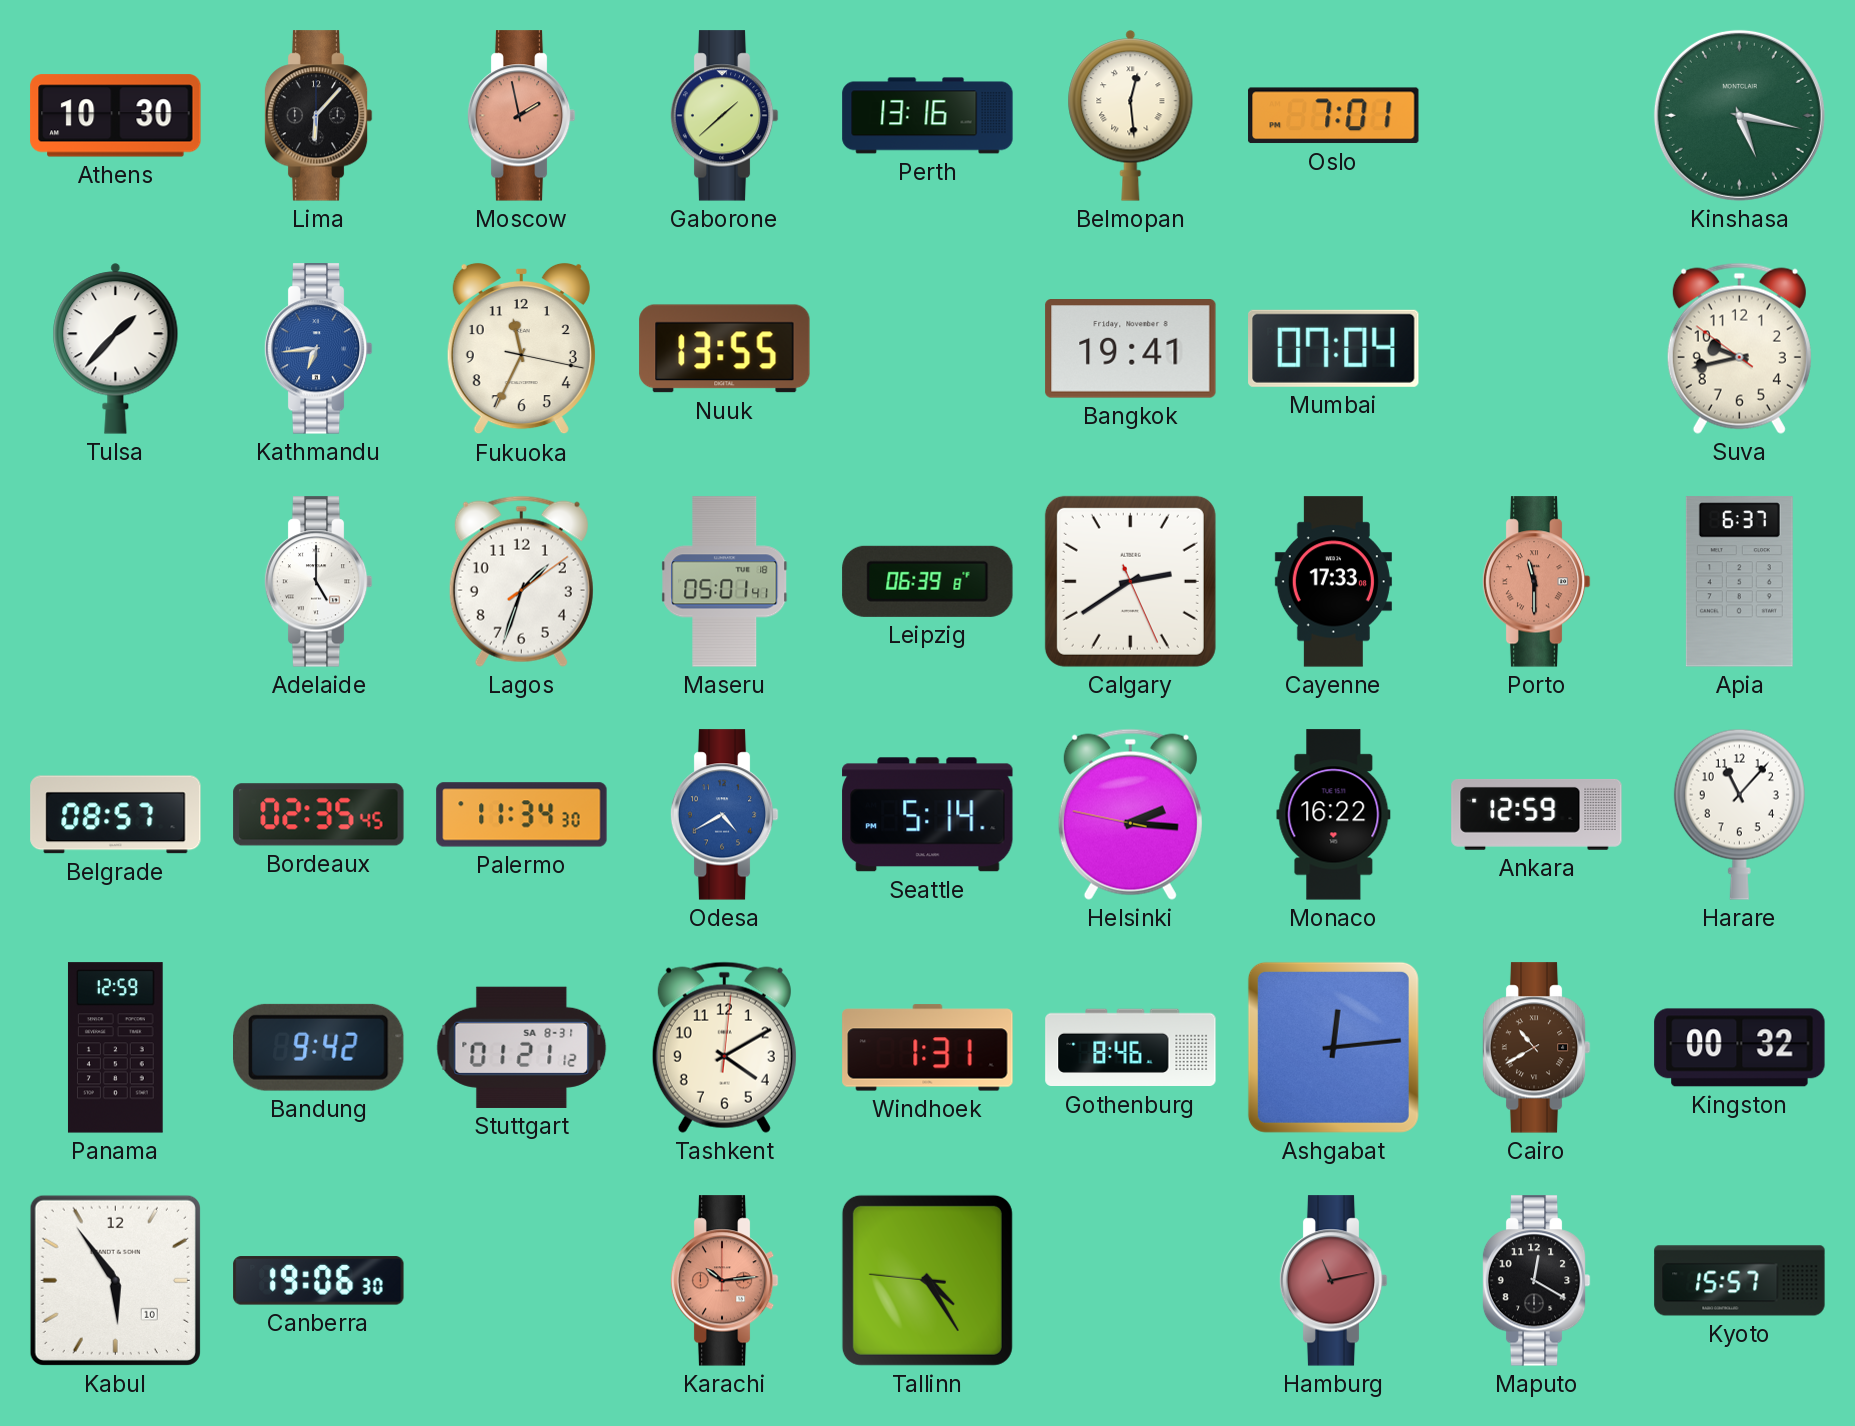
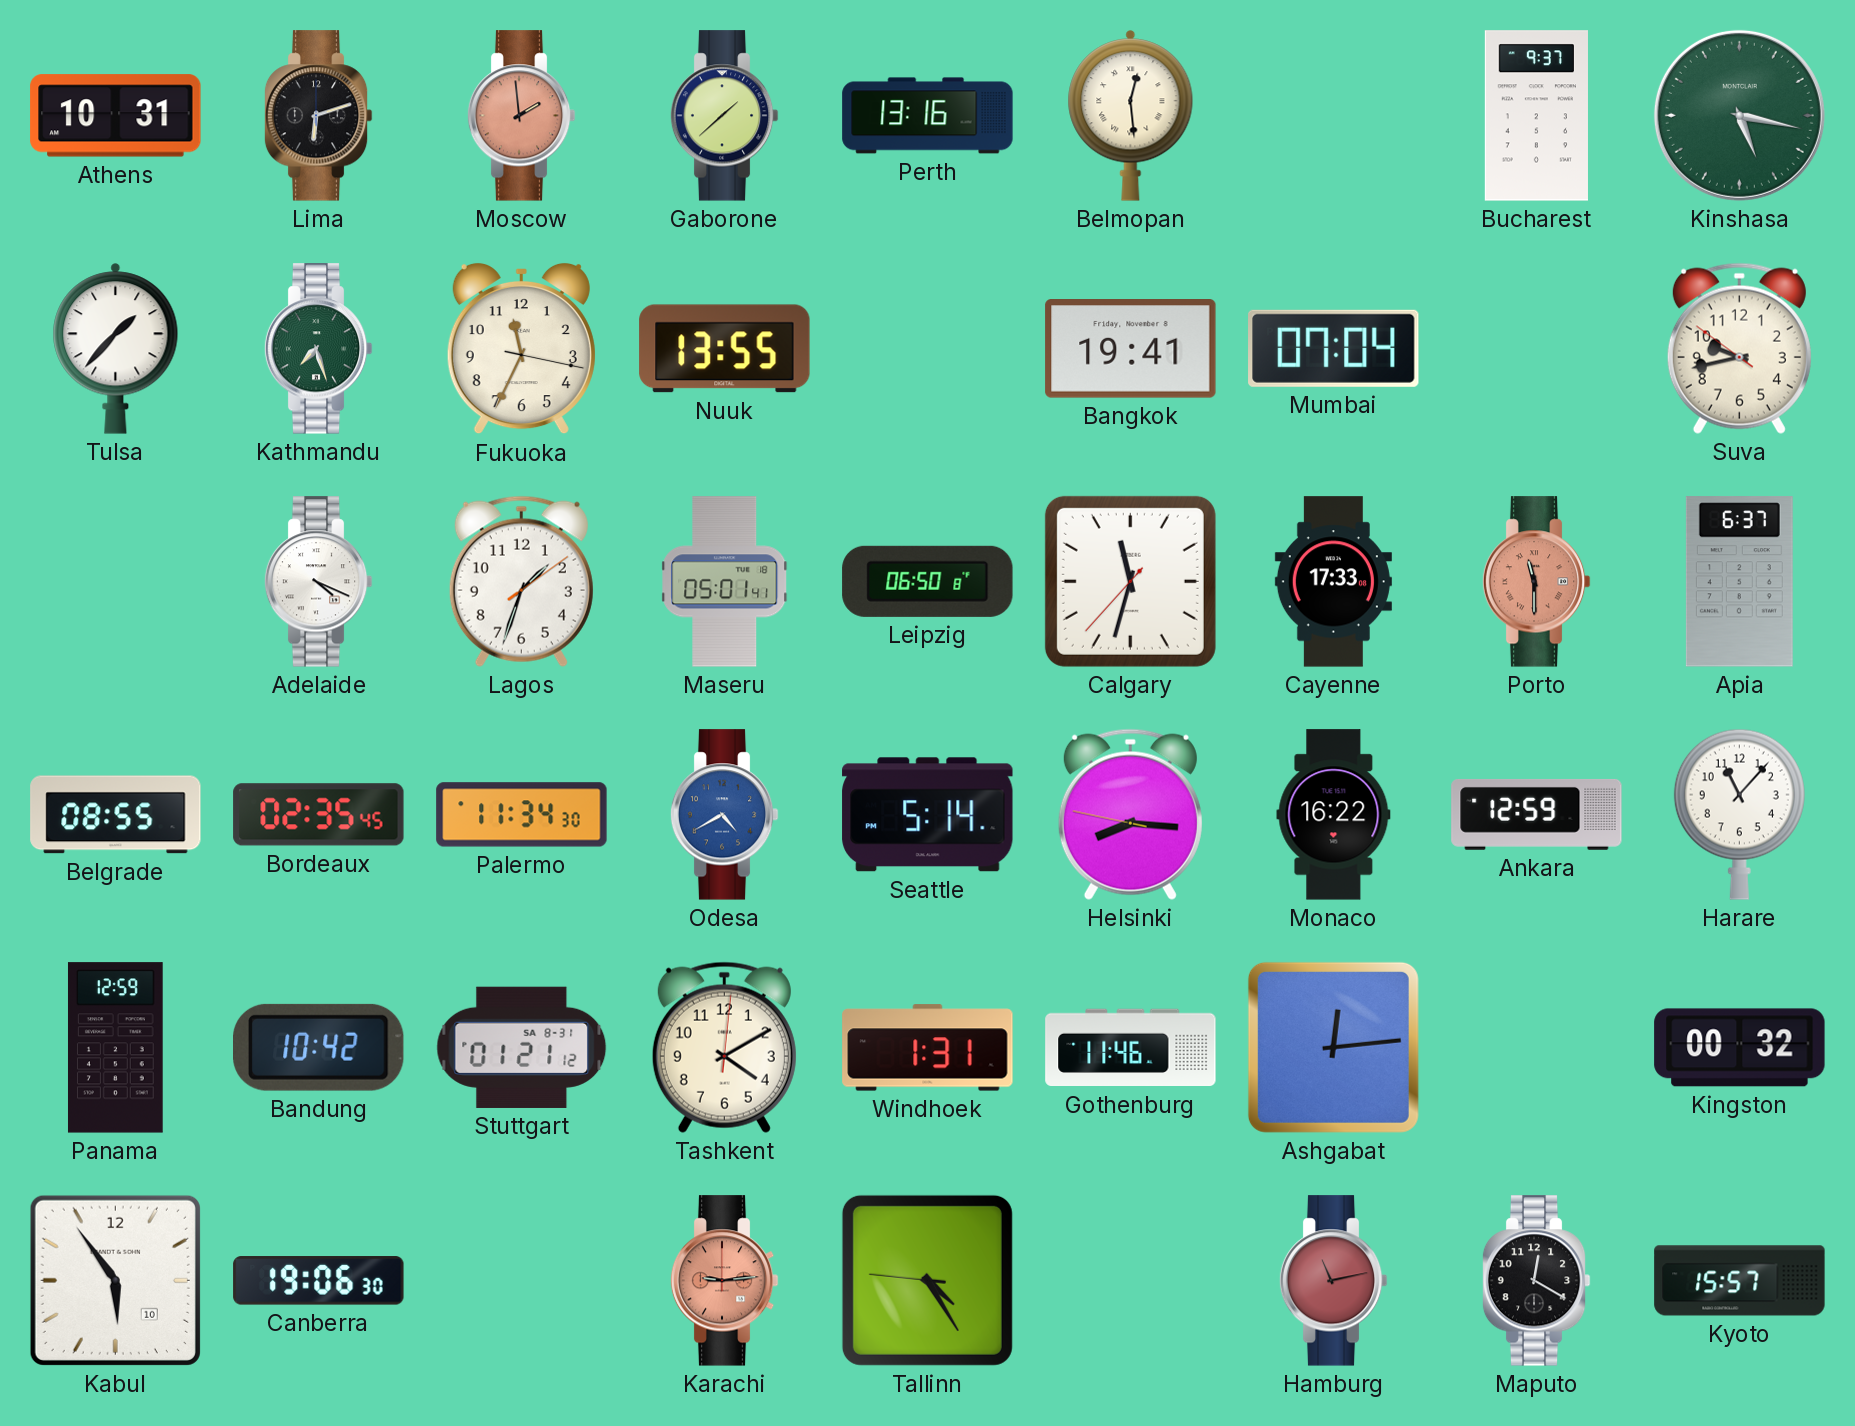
Athens: 10:30 -> 10:31
Lima: 6:07 -> 6:12
Moscow: 1:58 -> 1:59
Oslo: 7:01 -> none
Bucharest: none -> 9:37
Kathmandu: 6:44 -> 7:27
Kathmandu dial: blue -> green
Adelaide: 5:00 -> 4:19
Leipzig: 06:39 -> 06:50
Calgary: 2:39 -> 11:32
Belgrade: 08:57 -> 08:55
Helsinki: 2:15 -> 8:15
Bandung: 9:42 -> 10:42
Gothenburg: 8:46 -> 11:46
Cairo: 10:40 -> none
Karachi: 10:14 -> 9:14
